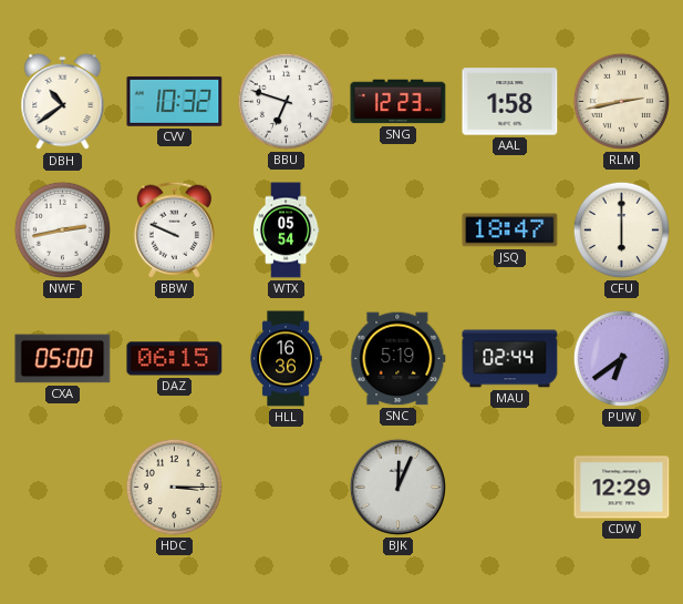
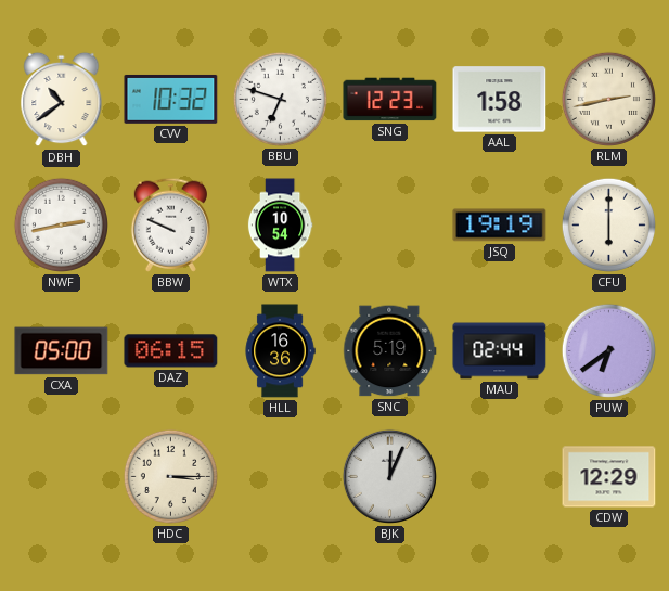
WTX: 05:54 -> 10:54
JSQ: 18:47 -> 19:19
